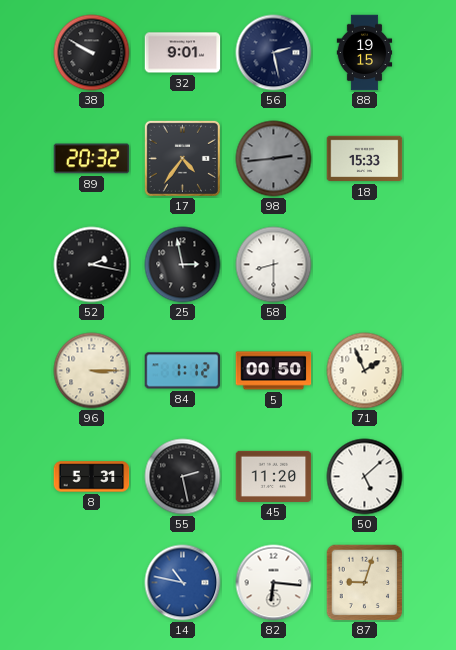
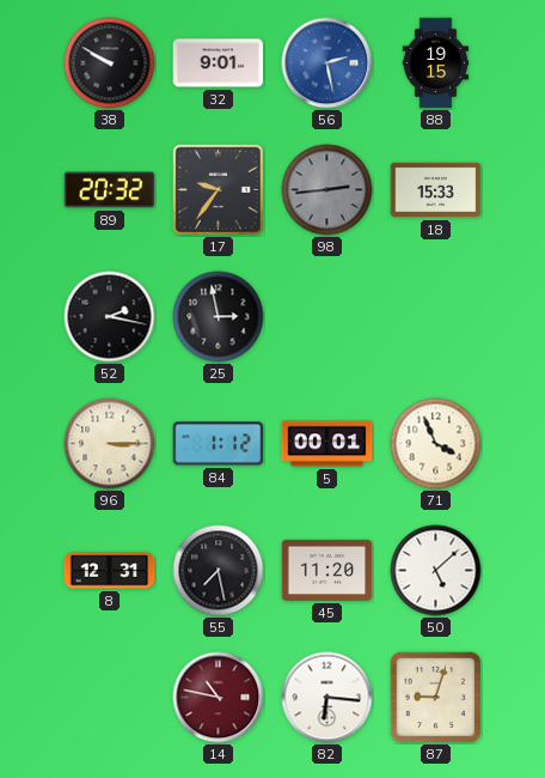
56 dial: navy -> blue
17: 4:36 -> 9:36
58: 8:30 -> none
5: 00:50 -> 00:01
71: 1:56 -> 3:56
8: 5:31 -> 12:31
55: 2:28 -> 7:28
14 dial: blue -> burgundy
